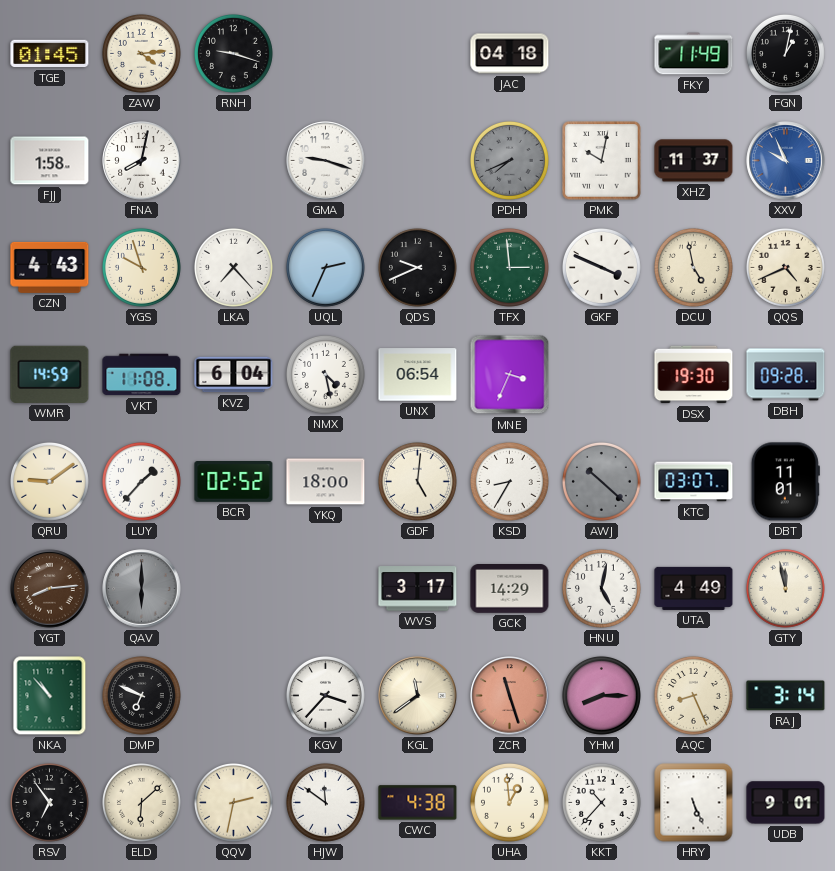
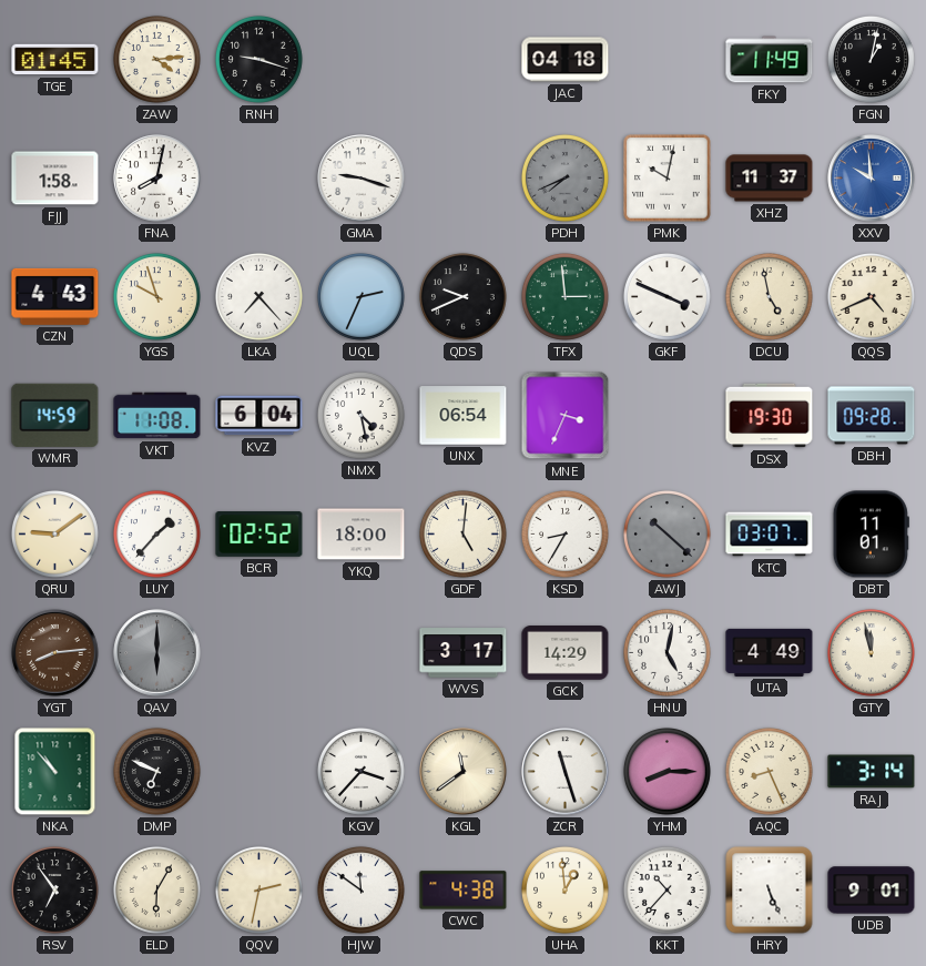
XXV: 9:56 -> 9:59
ZCR dial: salmon -> white
ELD: 6:08 -> 6:05
